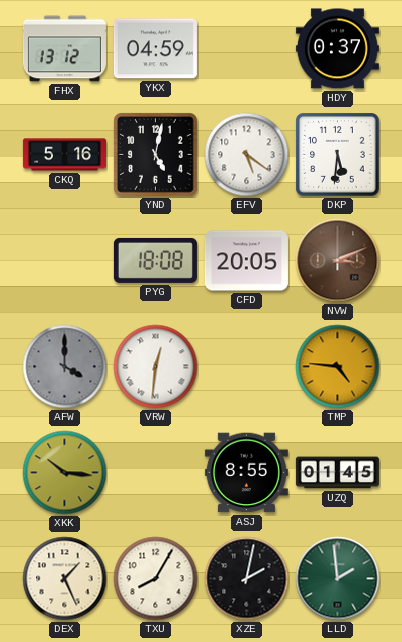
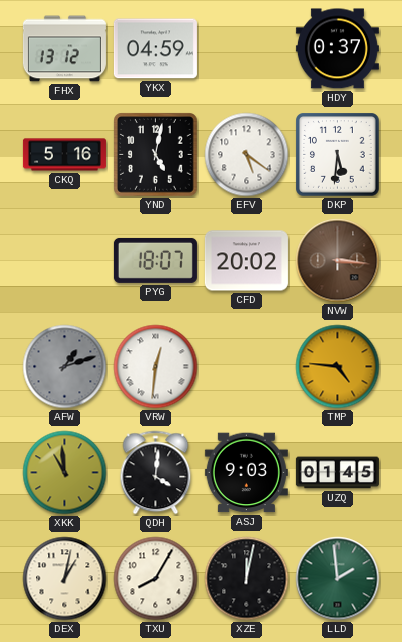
PYG: 18:08 -> 18:07
CFD: 20:05 -> 20:02
NVW: 3:11 -> 3:16
AFW: 4:00 -> 1:12
XKK: 10:16 -> 10:59
QDH: none -> 4:01
ASJ: 8:55 -> 9:03
DEX: 1:26 -> 1:02
XZE: 2:02 -> 12:02
